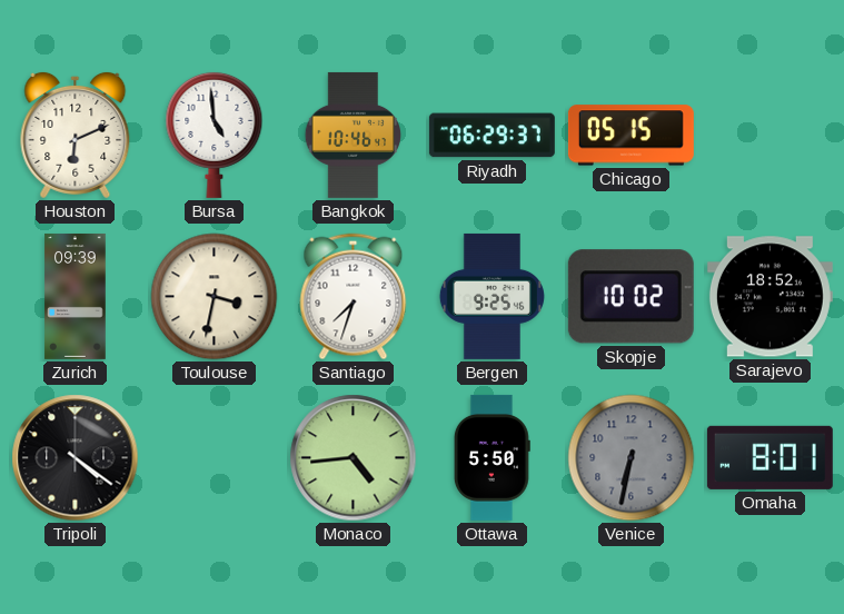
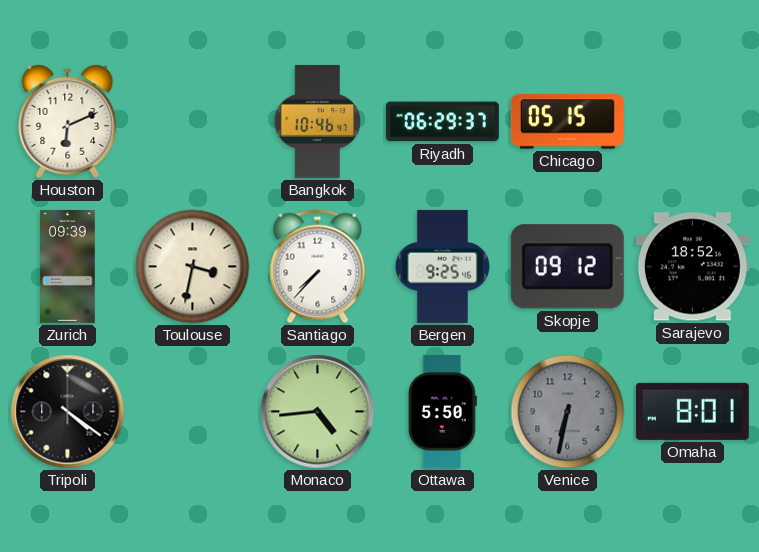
Bursa: 4:59 -> none
Santiago: 7:33 -> 7:37
Skopje: 10:02 -> 09:12
